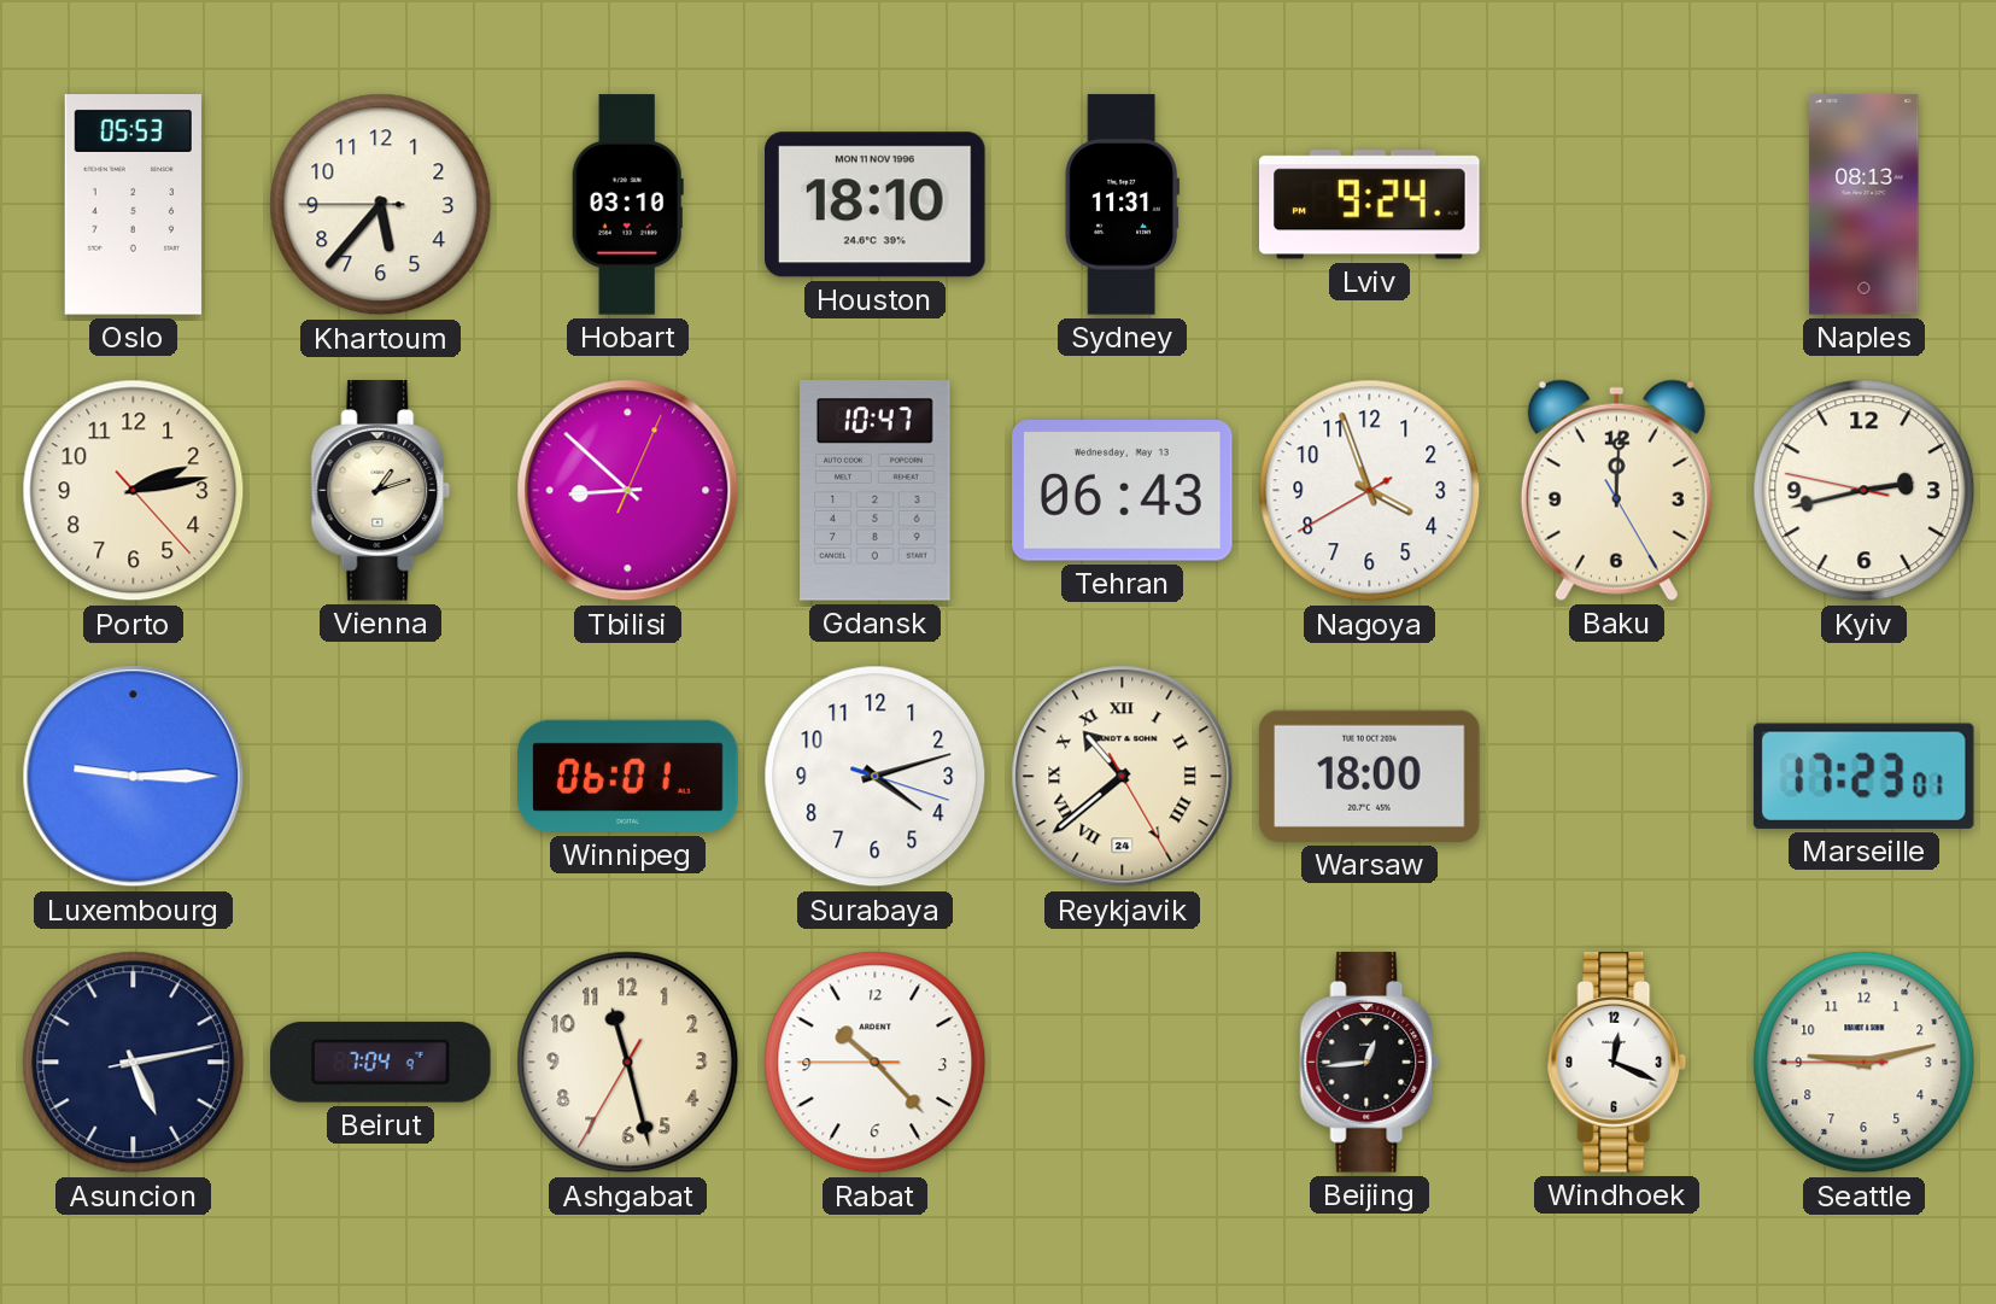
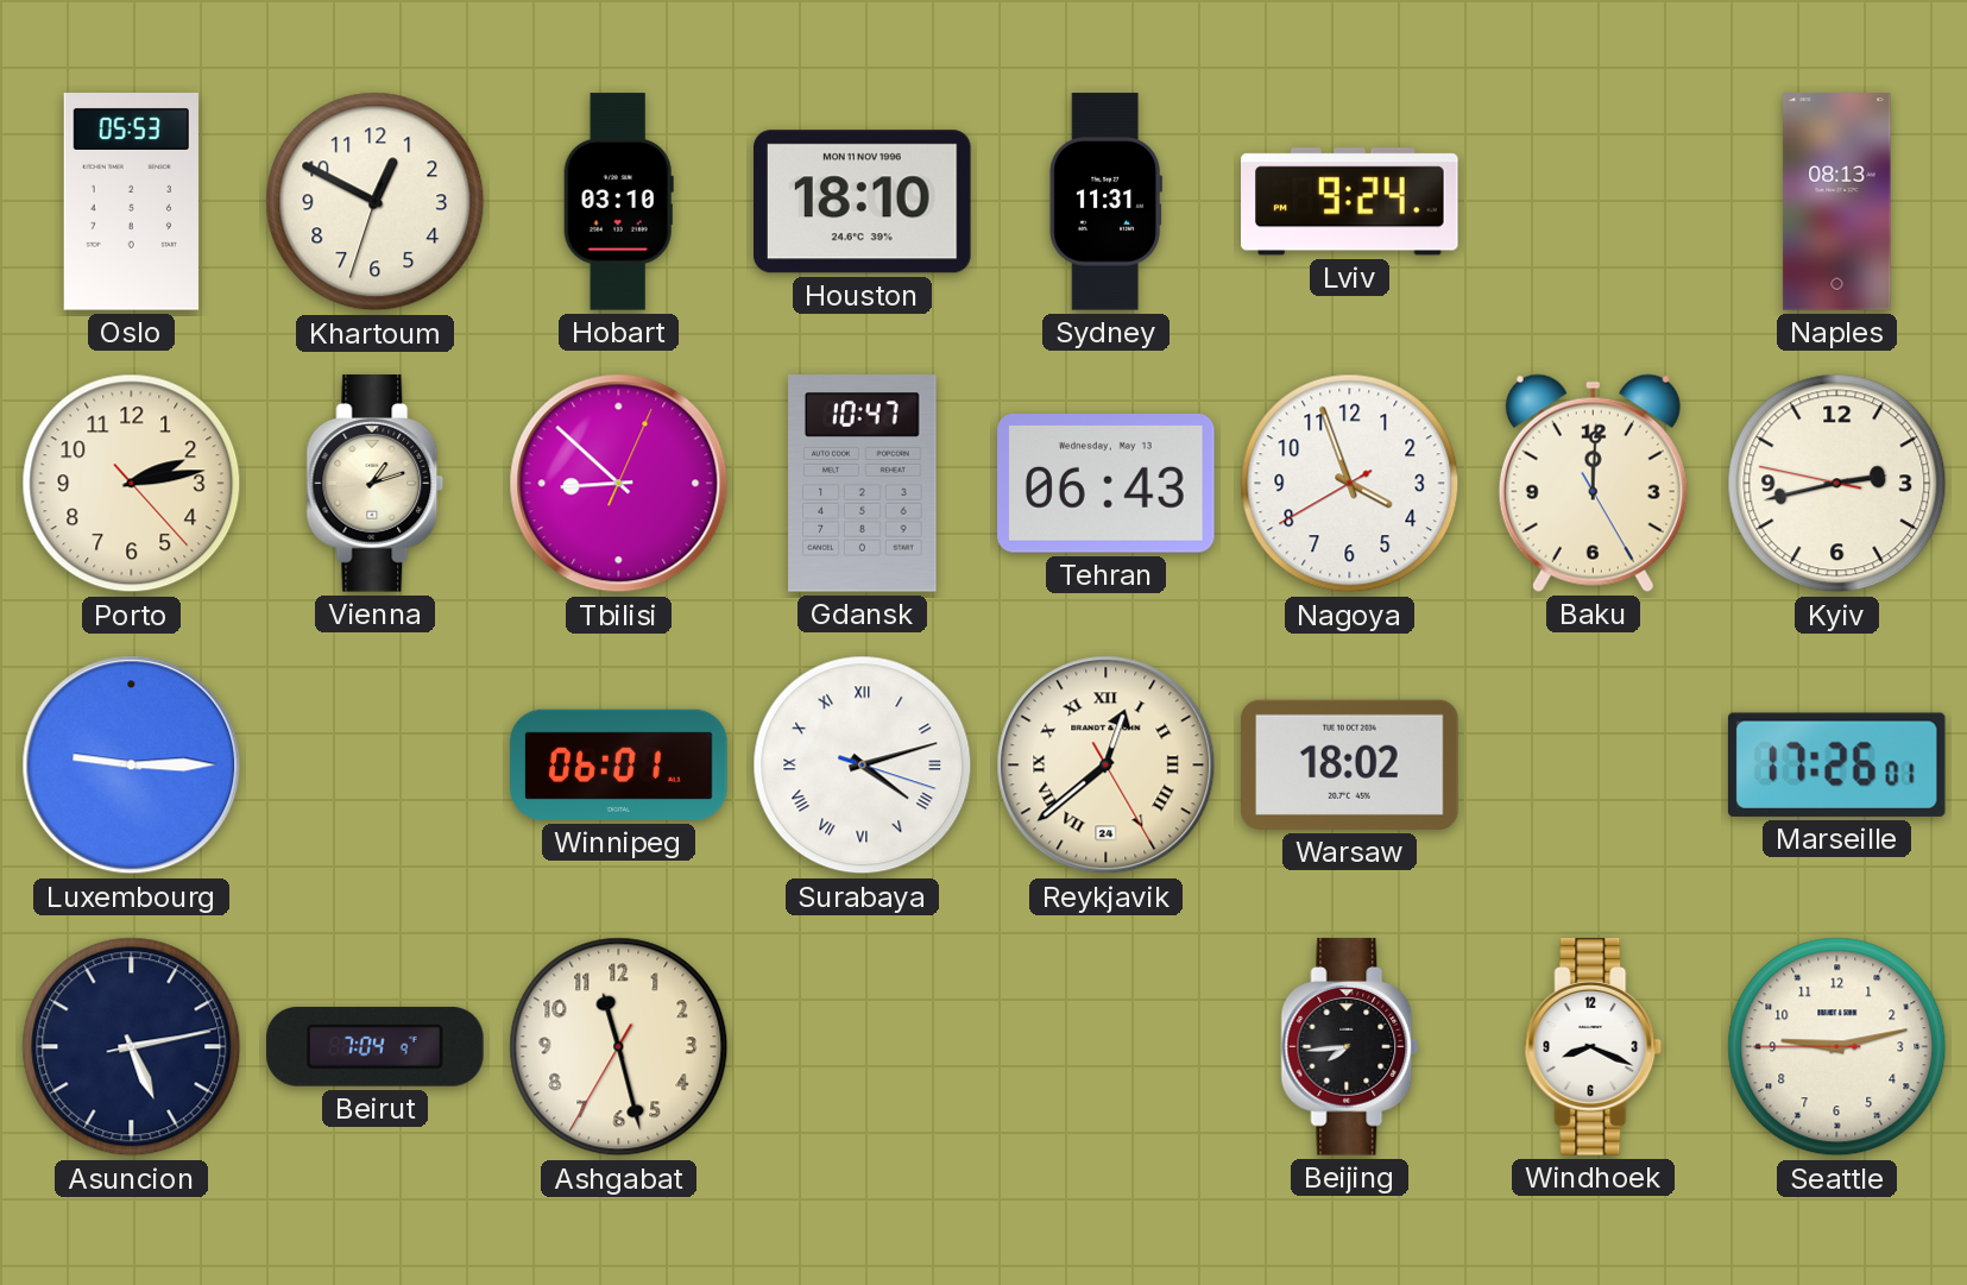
Khartoum: 5:36 -> 12:49
Surabaya numerals: Arabic -> Roman
Reykjavik: 10:38 -> 12:38
Warsaw: 18:00 -> 18:02
Marseille: 17:23 -> 17:26
Rabat: 10:22 -> none
Beijing: 12:44 -> 7:44
Windhoek: 12:19 -> 8:19
